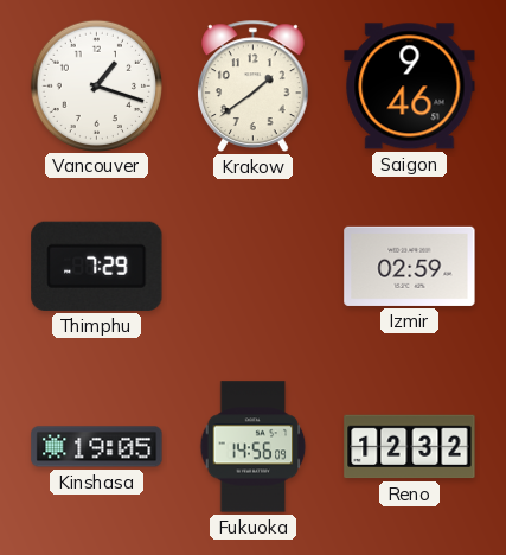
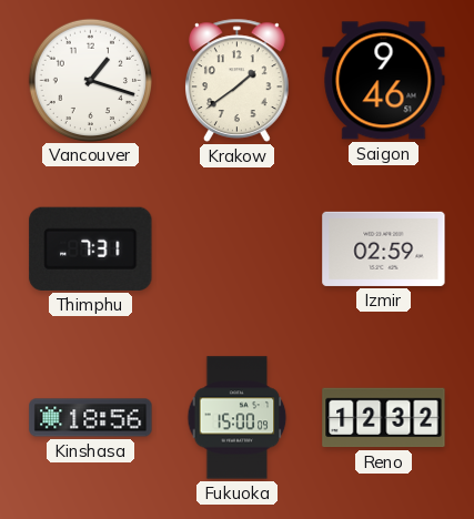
Thimphu: 7:29 -> 7:31
Kinshasa: 19:05 -> 18:56
Fukuoka: 14:56 -> 15:00
